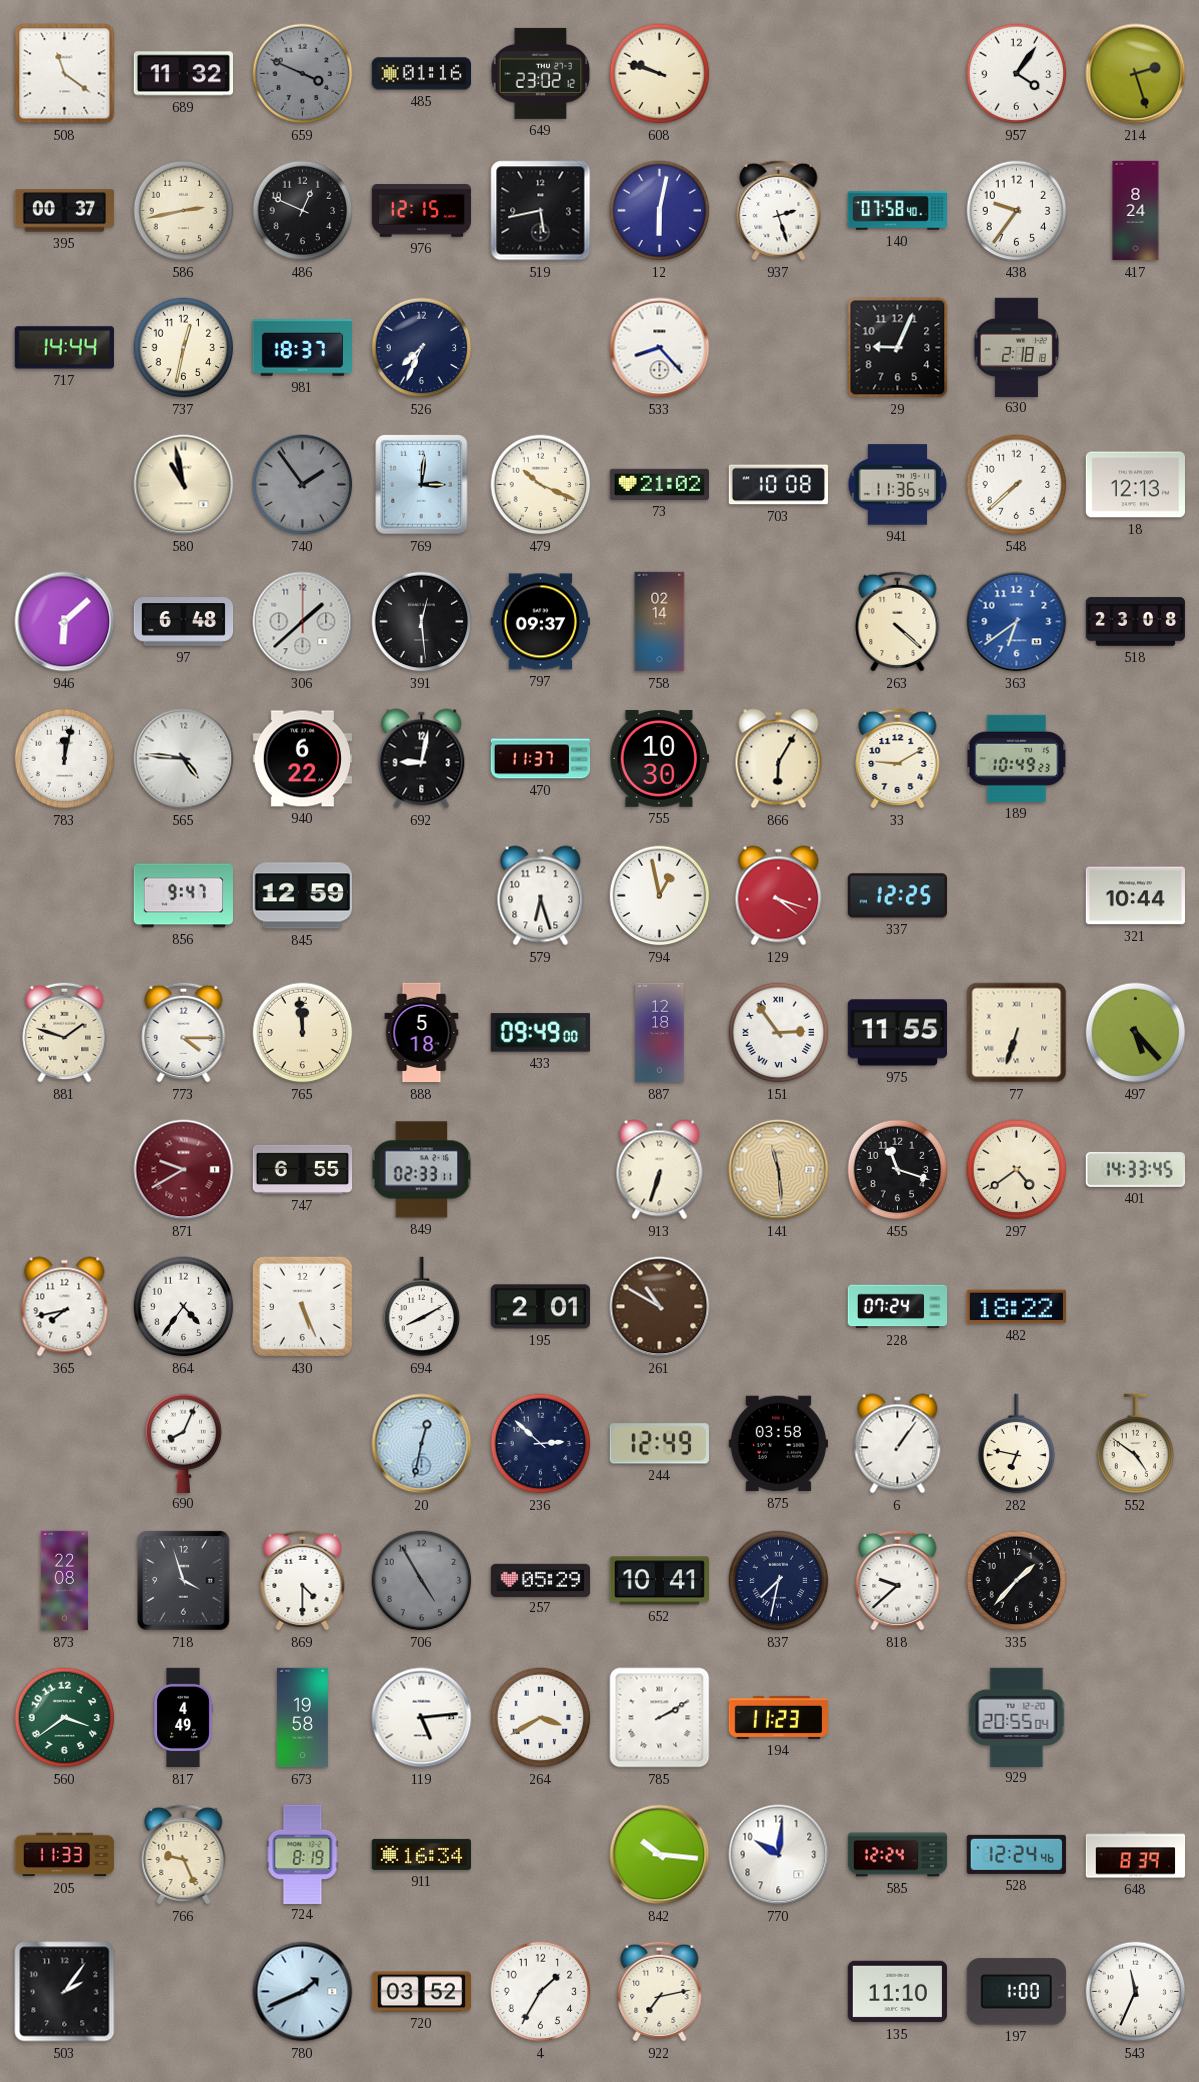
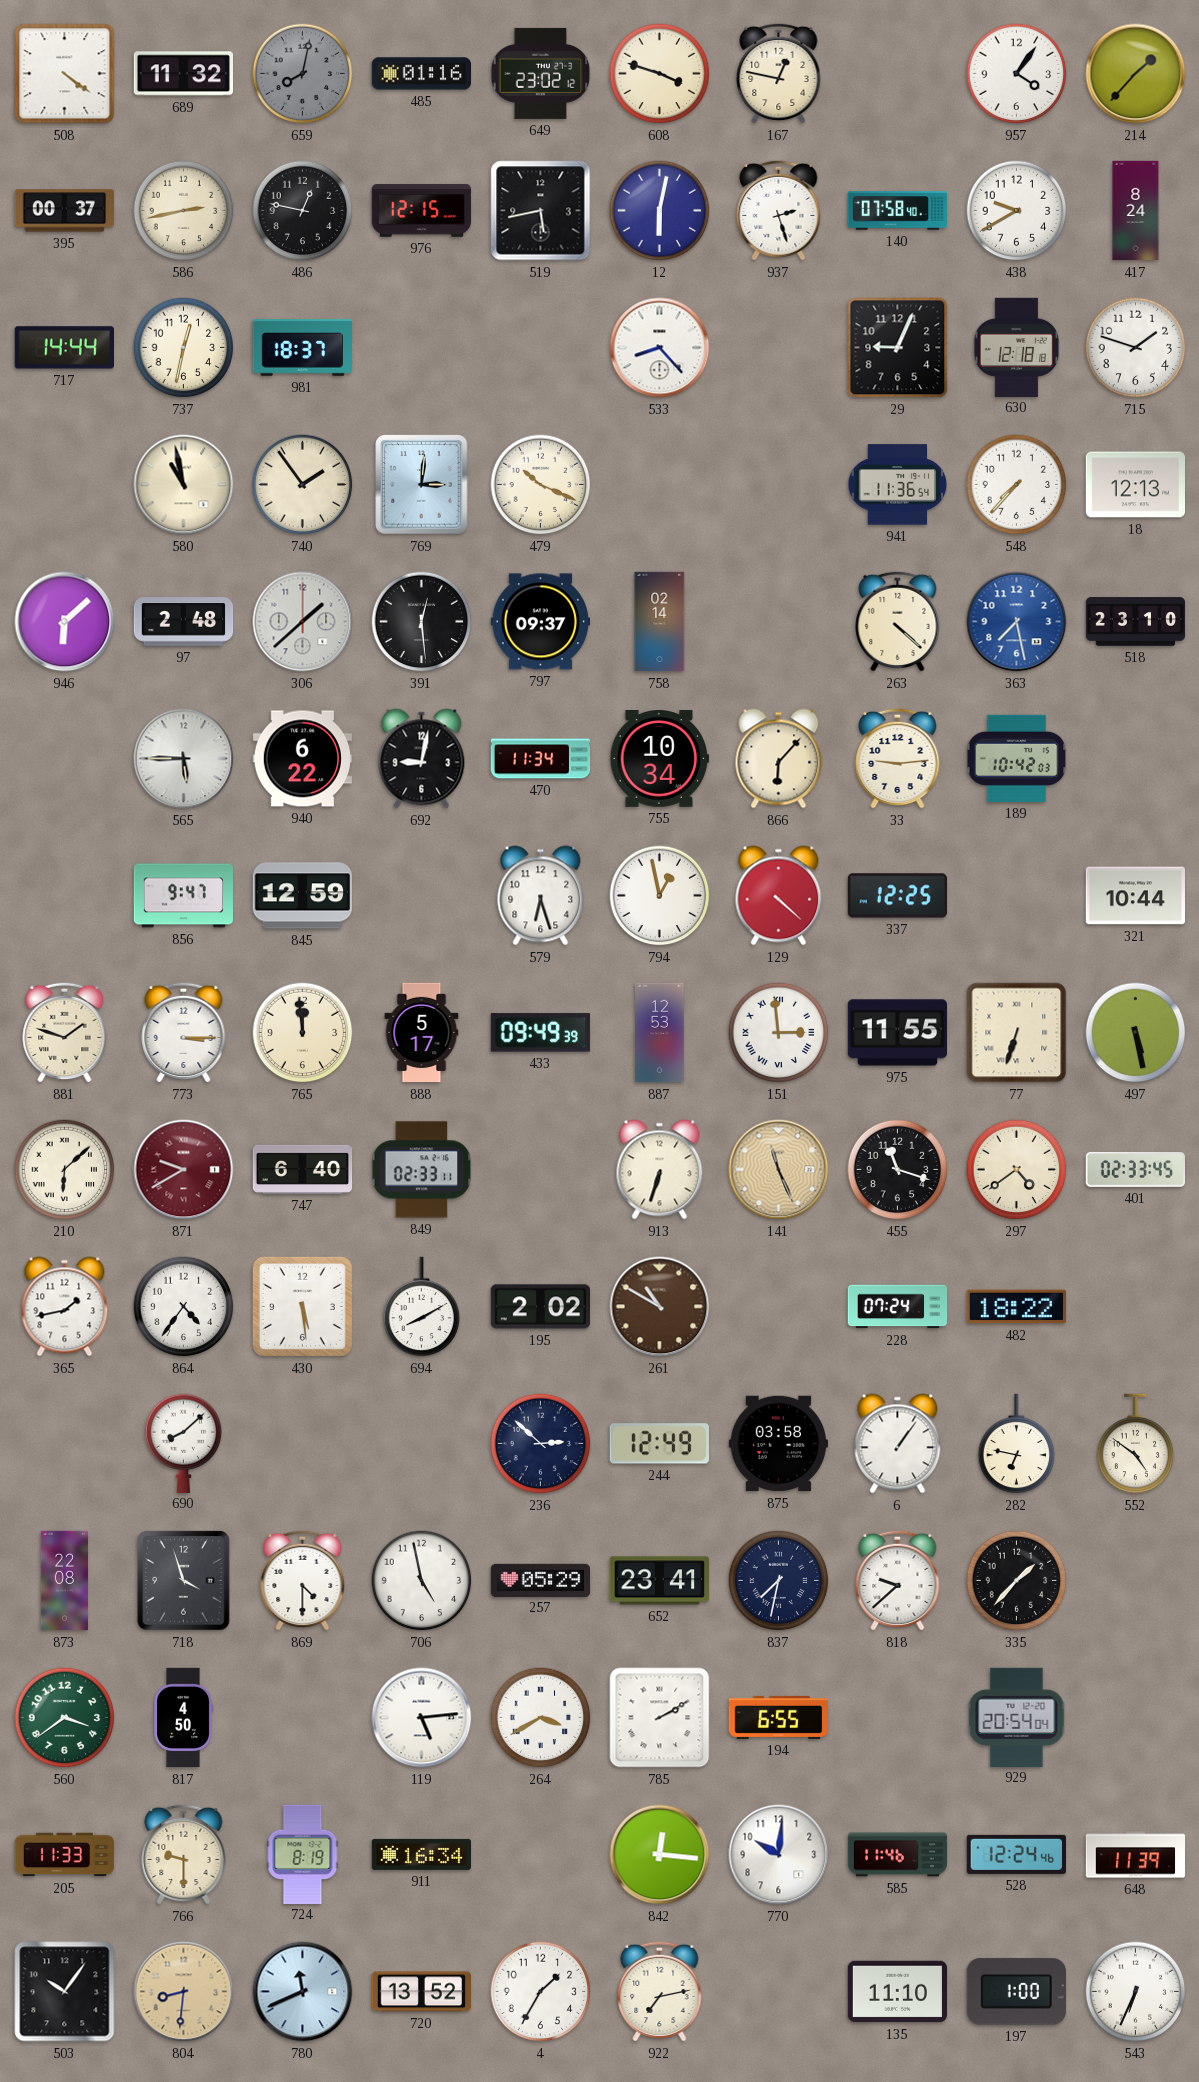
508: 11:21 -> 4:21
659: 3:49 -> 8:02
608: 9:48 -> 3:48
167: none -> 12:47
214: 2:27 -> 1:37
486: 12:49 -> 12:47
438: 9:36 -> 9:40
526: 7:34 -> none
630: 2:18 -> 12:18
715: none -> 1:48
740 dial: grey -> cream
73: 21:02 -> none
703: 10:08 -> none
548: 7:38 -> 7:37
97: 6:48 -> 2:48
363: 6:39 -> 7:28
518: 23:08 -> 23:10
783: 12:02 -> none
565: 4:46 -> 5:45
470: 11:37 -> 11:34
755: 10:30 -> 10:34
866: 6:05 -> 6:07
33: 9:10 -> 9:14
189: 10:49 -> 10:42
129: 4:18 -> 4:22
773: 4:15 -> 3:15
888: 5:18 -> 5:17
433: 09:49:00 -> 09:49:39
887: 12:18 -> 12:53
151: 2:54 -> 2:59
497: 5:23 -> 5:28
210: none -> 6:08
747: 6:55 -> 6:40
141: 11:29 -> 11:26
401: 14:33 -> 02:33
365: 7:43 -> 1:43
430: 5:26 -> 5:29
195: 2:01 -> 2:02
690: 8:04 -> 8:08
20: 12:32 -> none
706: 4:55 -> 4:58
706 dial: grey -> white
652: 10:41 -> 23:41
817: 4:49 -> 4:50
673: 19:58 -> none
194: 11:23 -> 6:55
929: 20:55 -> 20:54
766: 9:26 -> 9:30
842: 10:16 -> 12:16
585: 12:24 -> 11:46
648: 8:39 -> 11:39
503: 2:06 -> 10:06
804: none -> 8:31
780: 1:41 -> 11:41
720: 03:52 -> 13:52
543: 11:34 -> 6:34
